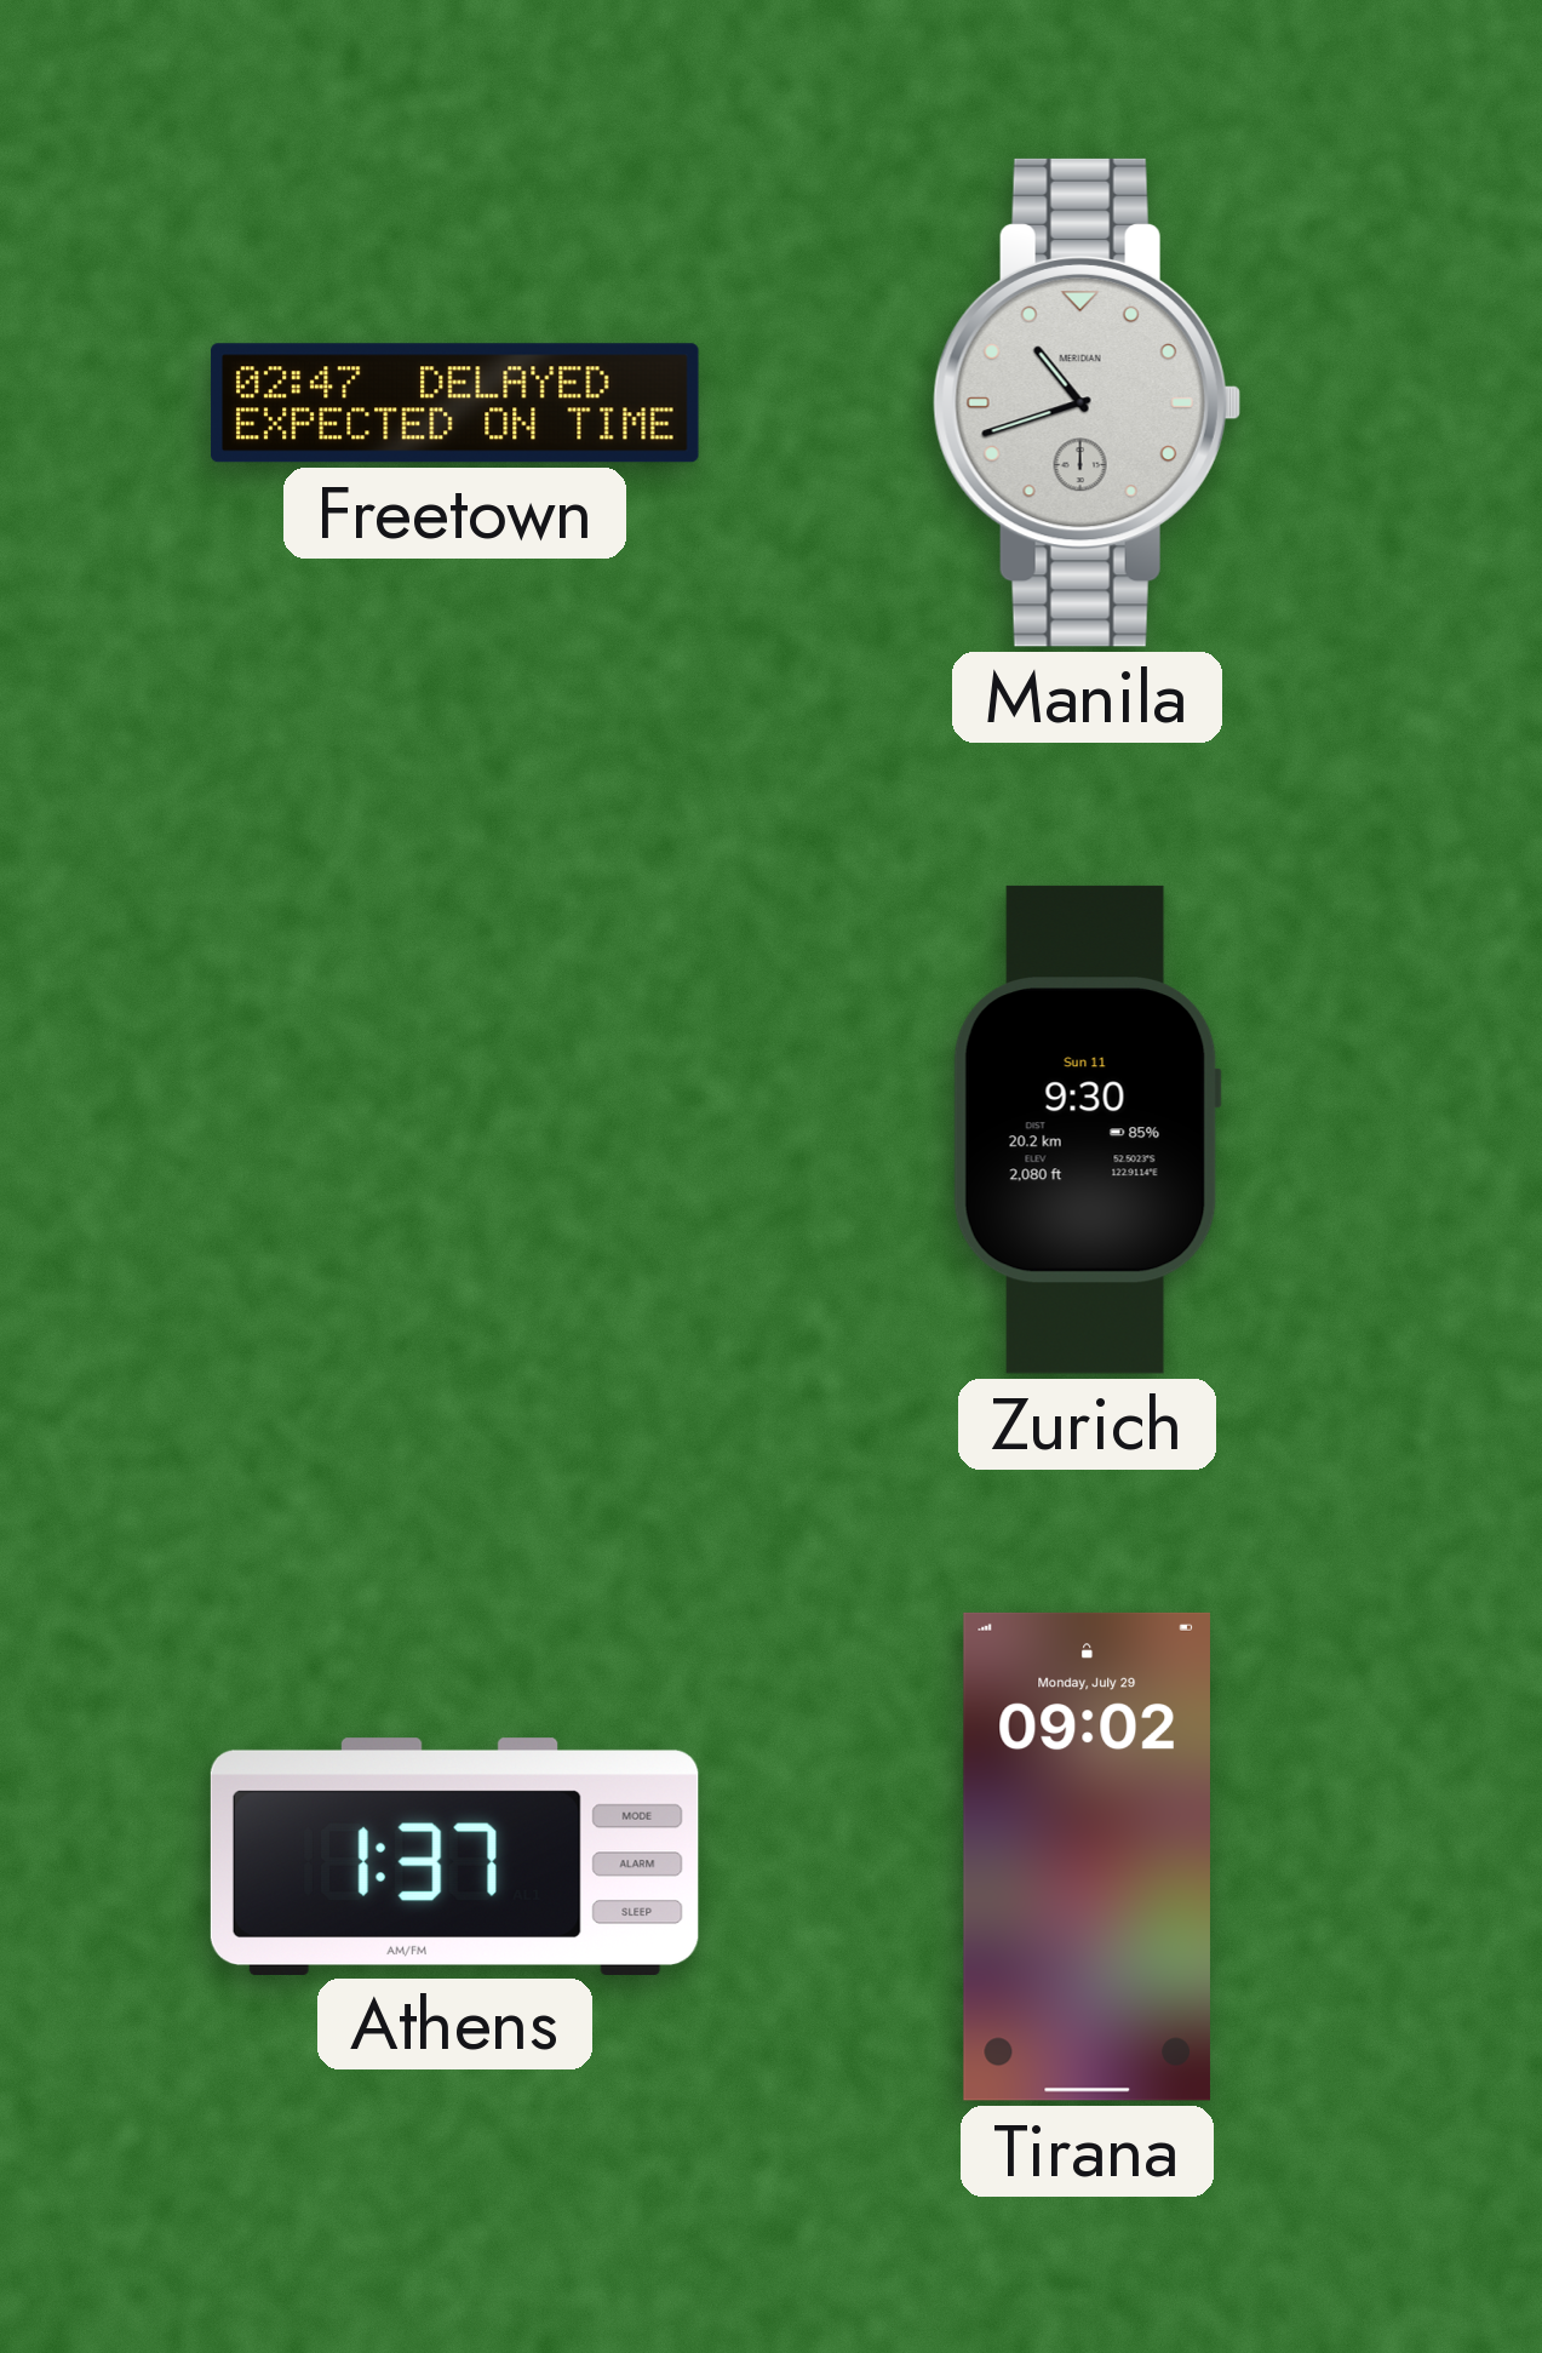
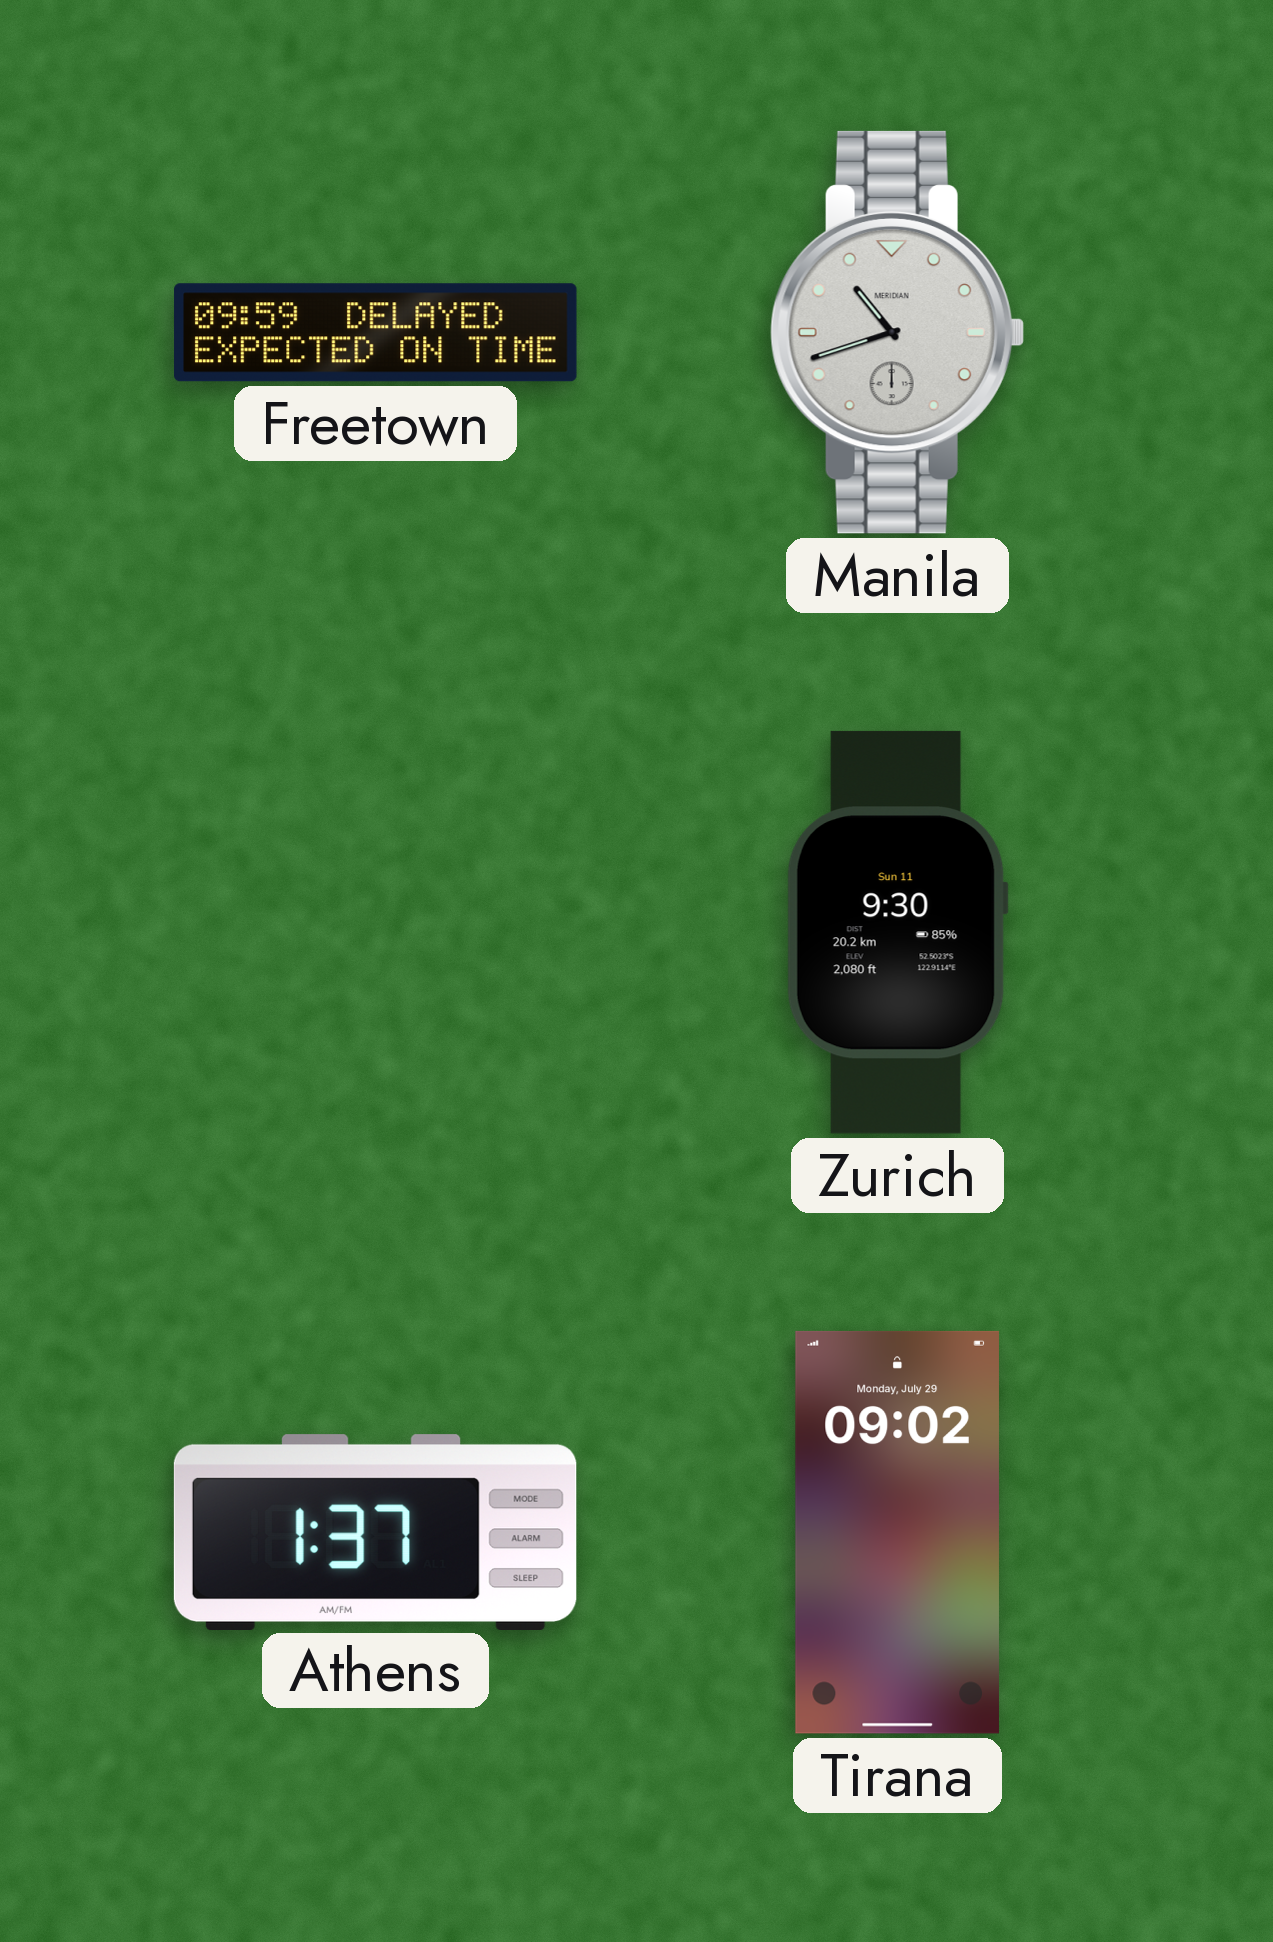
Freetown: 02:47 -> 09:59
